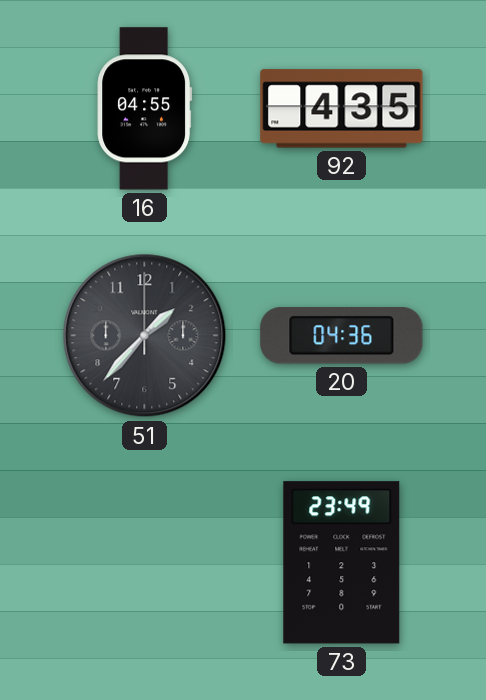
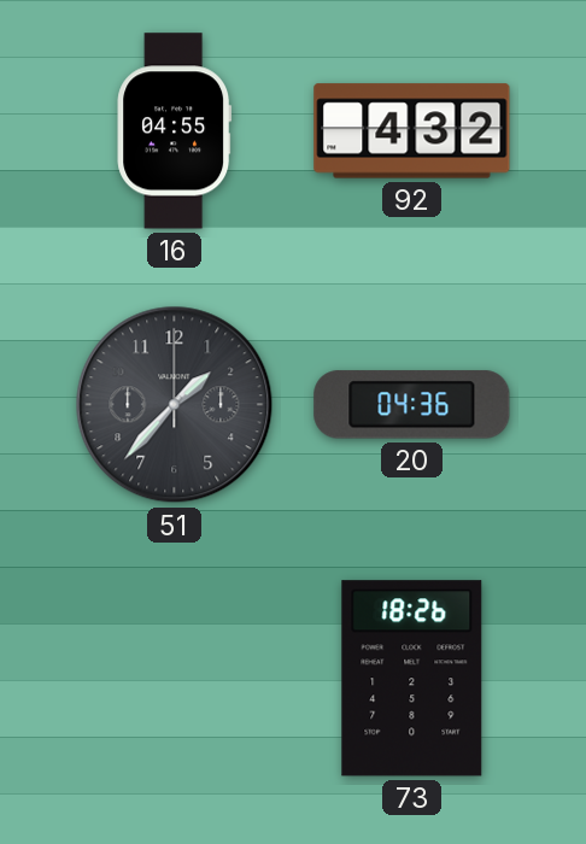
92: 4:35 -> 4:32
73: 23:49 -> 18:26
